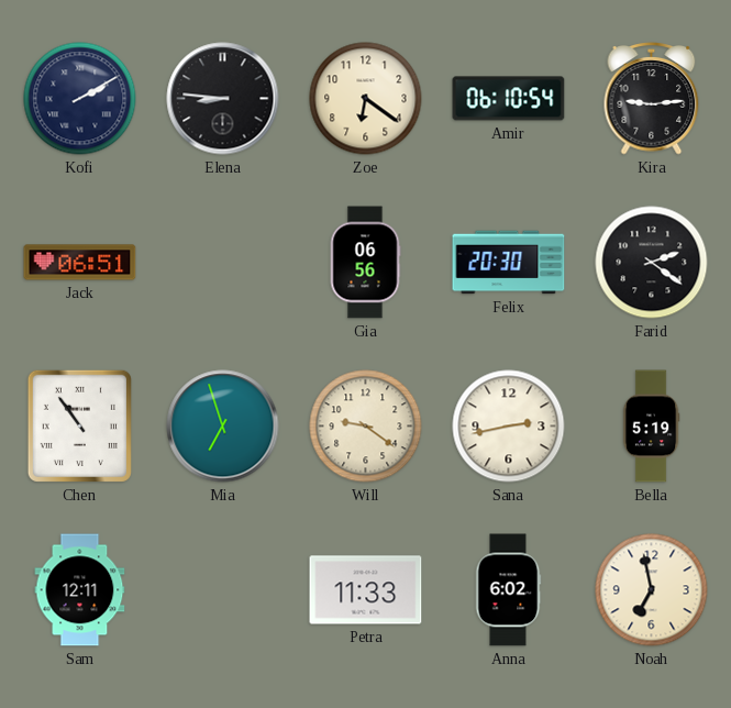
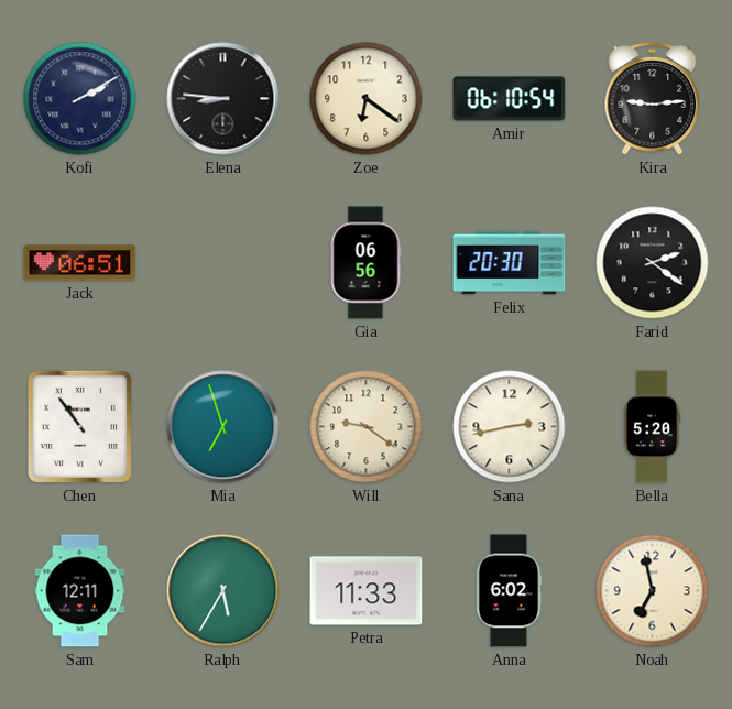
Bella: 5:19 -> 5:20
Ralph: none -> 5:35
